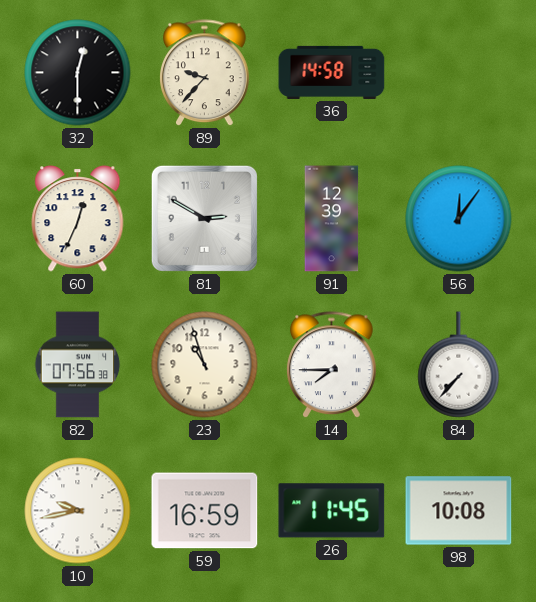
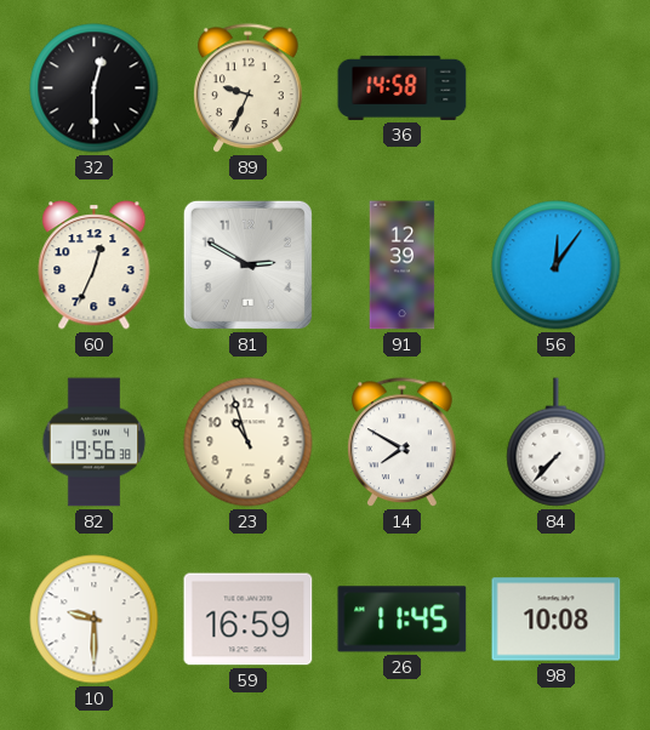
89: 9:37 -> 9:34
82: 07:56 -> 19:56
14: 7:45 -> 7:50
10: 9:43 -> 9:30
